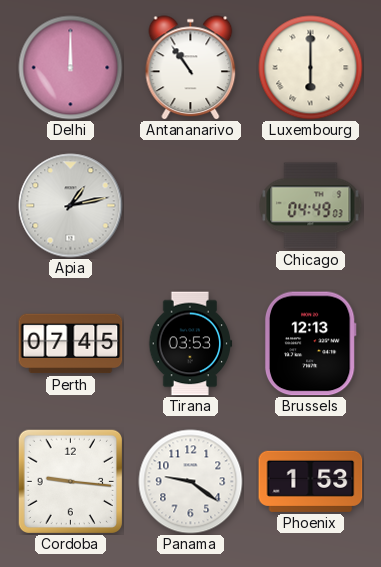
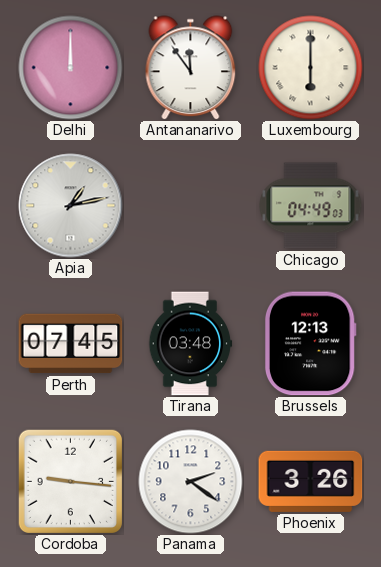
Antananarivo: 10:54 -> 11:54
Tirana: 03:53 -> 03:48
Panama: 9:21 -> 2:21
Phoenix: 1:53 -> 3:26
